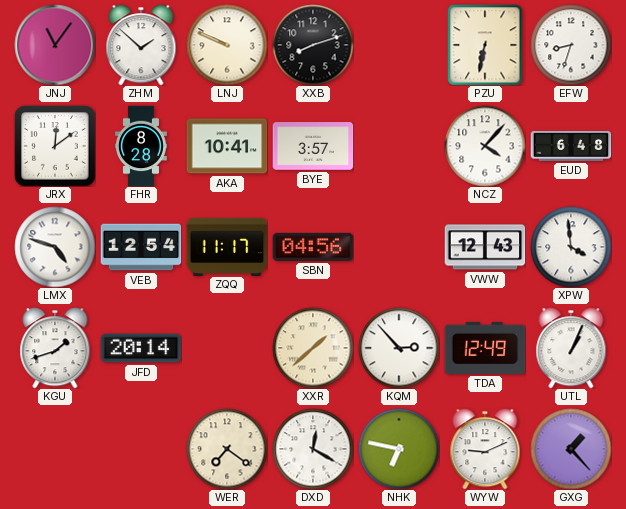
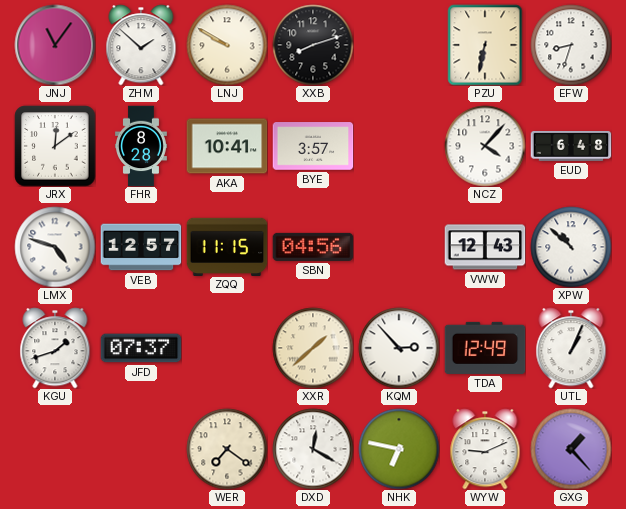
LNJ: 9:49 -> 9:50
VEB: 12:54 -> 12:57
ZQQ: 11:17 -> 11:15
XPW: 3:59 -> 10:52
JFD: 20:14 -> 07:37
